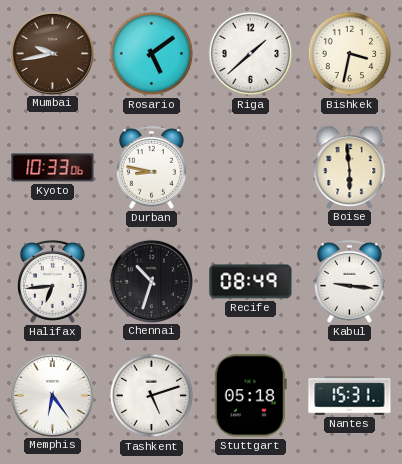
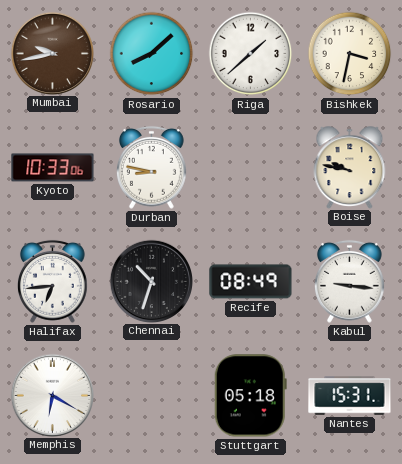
Rosario: 5:09 -> 8:08
Boise: 5:59 -> 9:47
Memphis: 6:24 -> 6:20
Tashkent: 5:12 -> none
